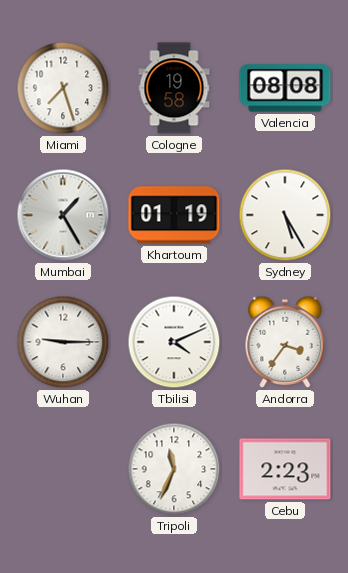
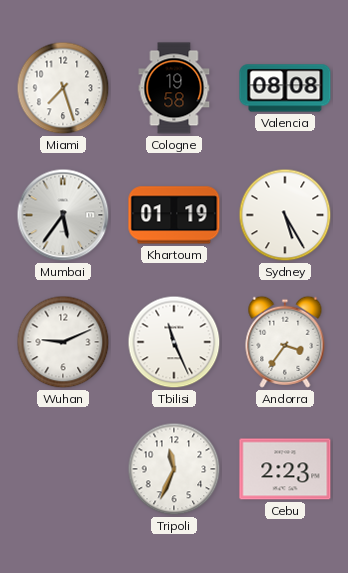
Mumbai: 1:25 -> 5:36
Wuhan: 9:15 -> 9:11
Tbilisi: 4:11 -> 11:26
